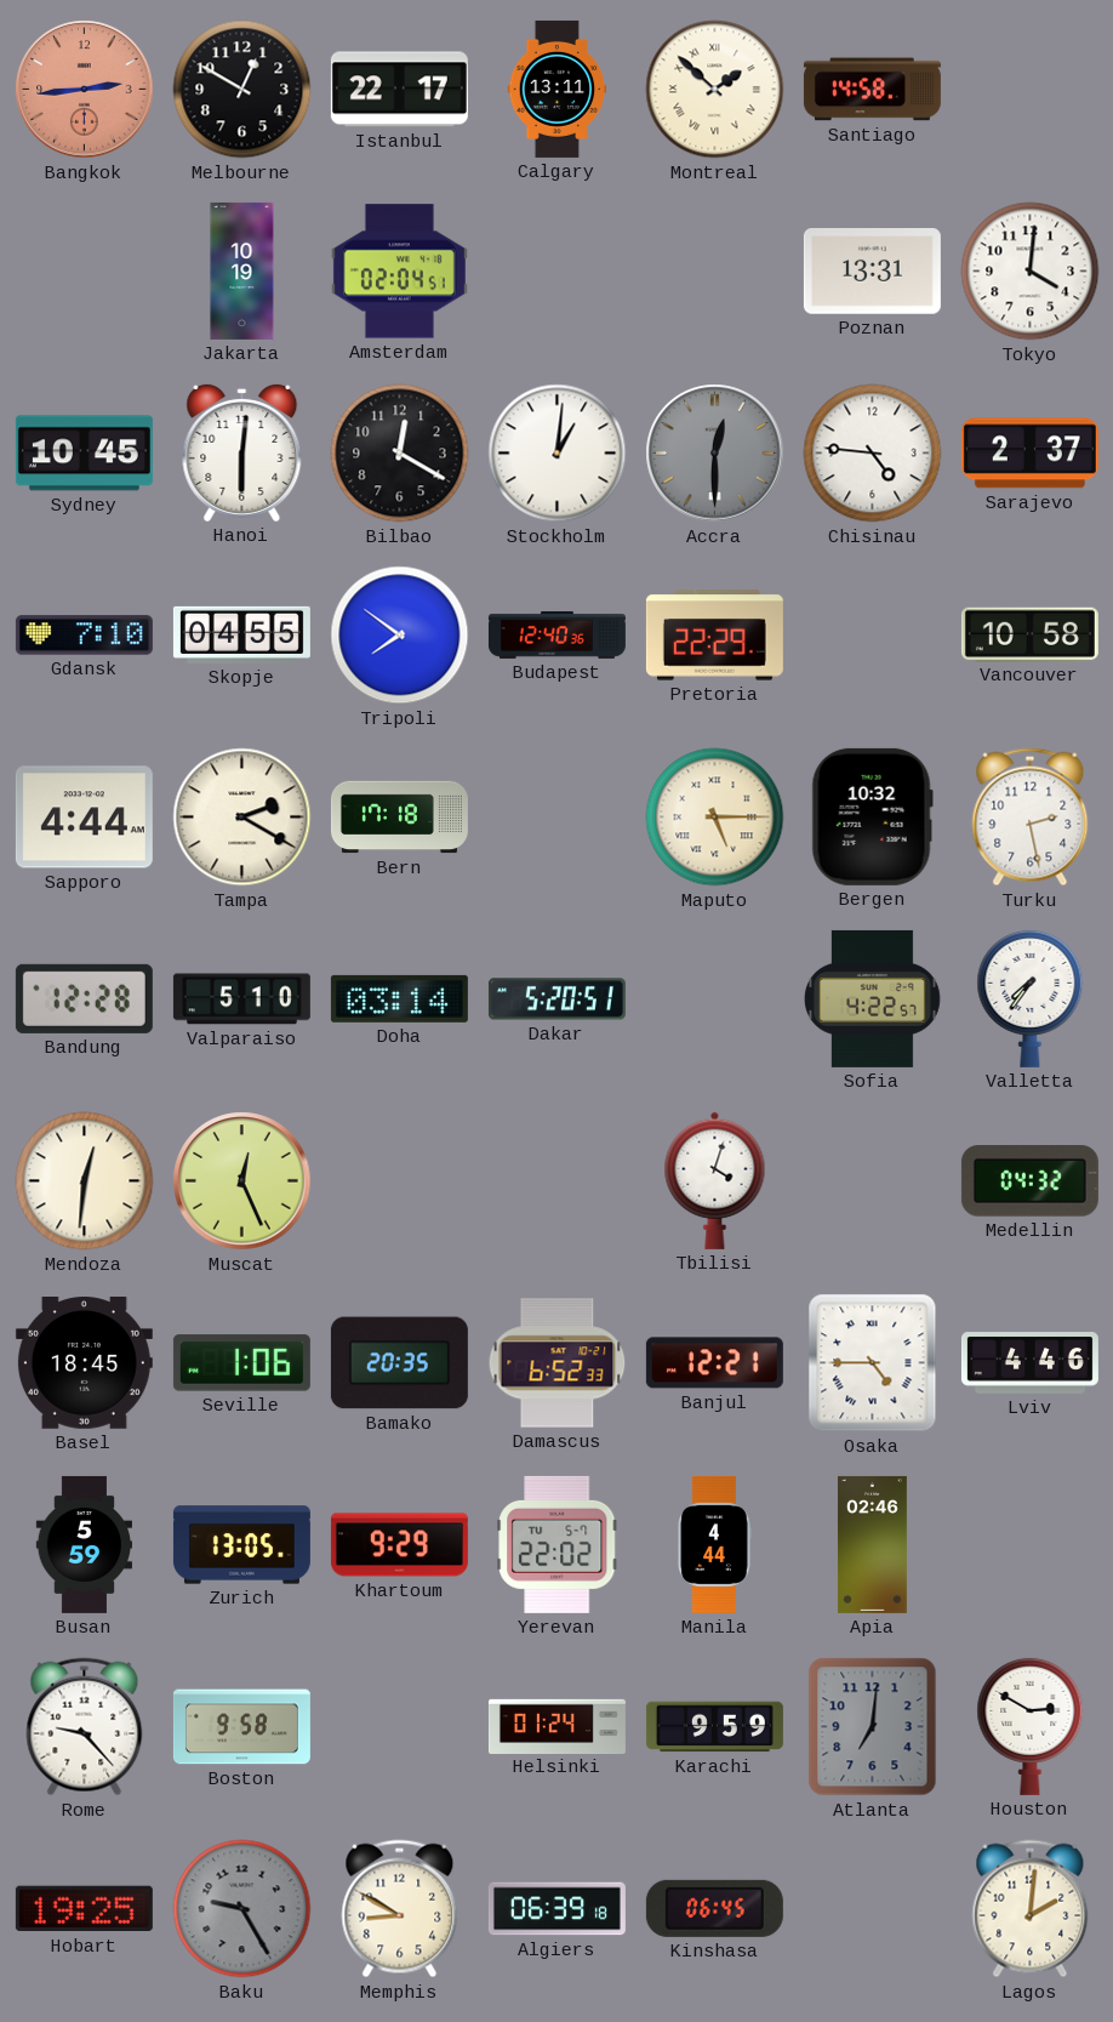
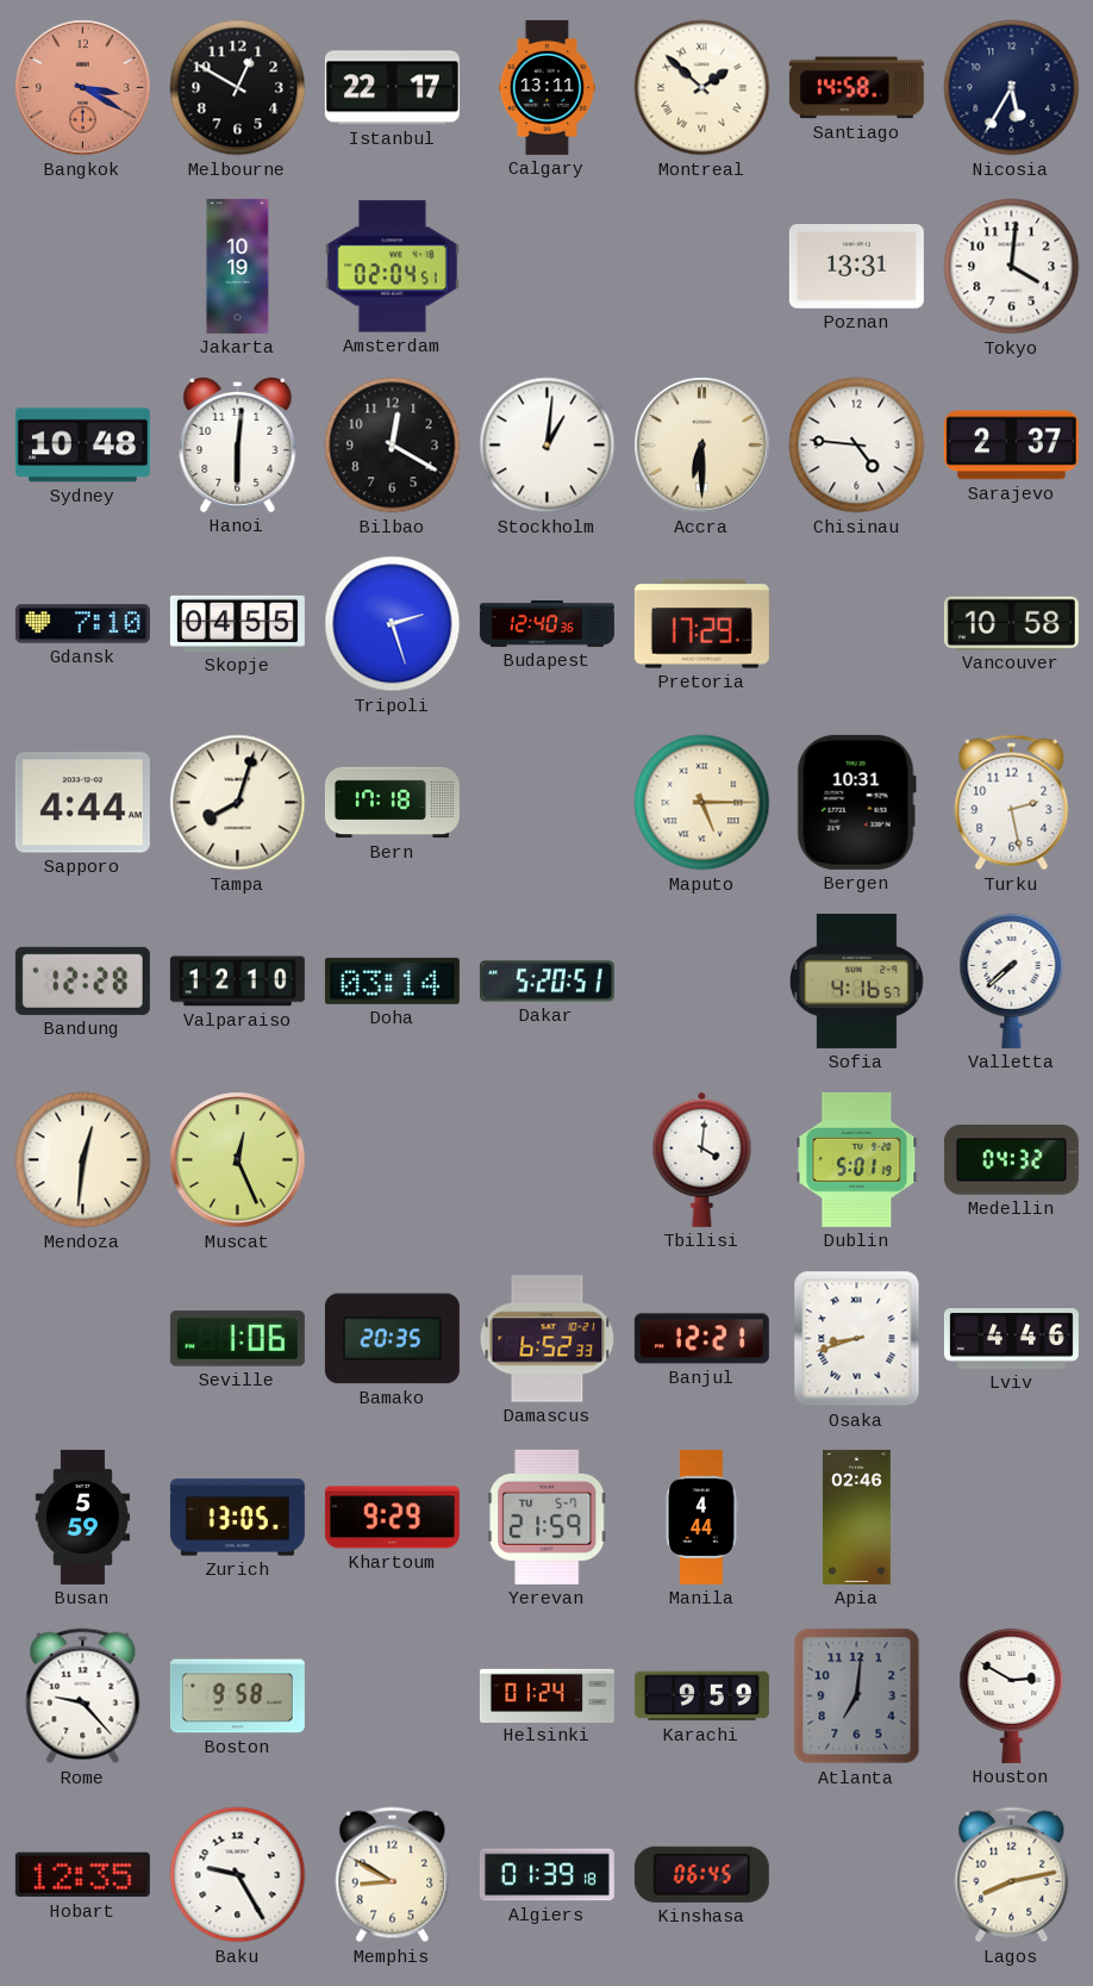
Bangkok: 2:44 -> 3:20
Nicosia: none -> 5:35
Sydney: 10:45 -> 10:48
Accra: 12:30 -> 6:30
Accra dial: grey -> cream
Tripoli: 7:51 -> 2:27
Pretoria: 22:29 -> 17:29
Tampa: 2:20 -> 8:03
Bergen: 10:32 -> 10:31
Valparaiso: 5:10 -> 12:10
Sofia: 4:22 -> 4:16
Valletta: 7:36 -> 7:38
Tbilisi: 4:03 -> 4:01
Dublin: none -> 5:01
Basel: 18:45 -> none
Osaka: 4:45 -> 8:42
Yerevan: 22:02 -> 21:59
Hobart: 19:25 -> 12:35
Baku dial: grey -> white
Algiers: 06:39 -> 01:39
Lagos: 2:01 -> 8:13
